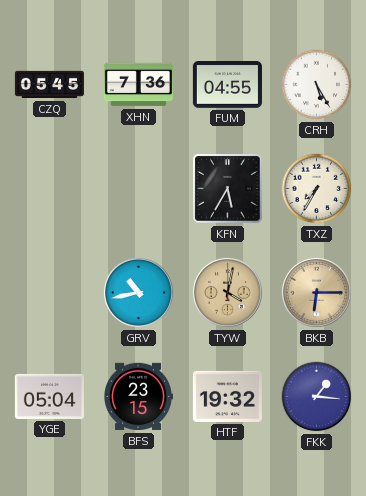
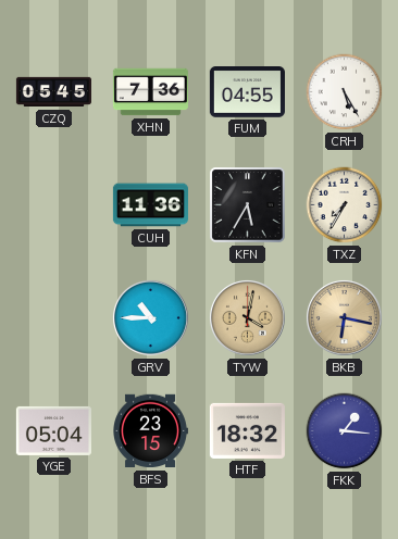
CUH: none -> 11:36
GRV: 10:43 -> 10:45
BKB: 6:15 -> 6:17
HTF: 19:32 -> 18:32
